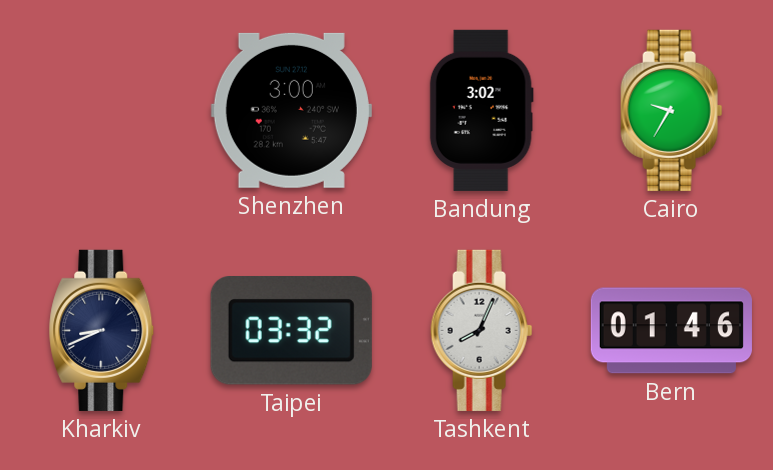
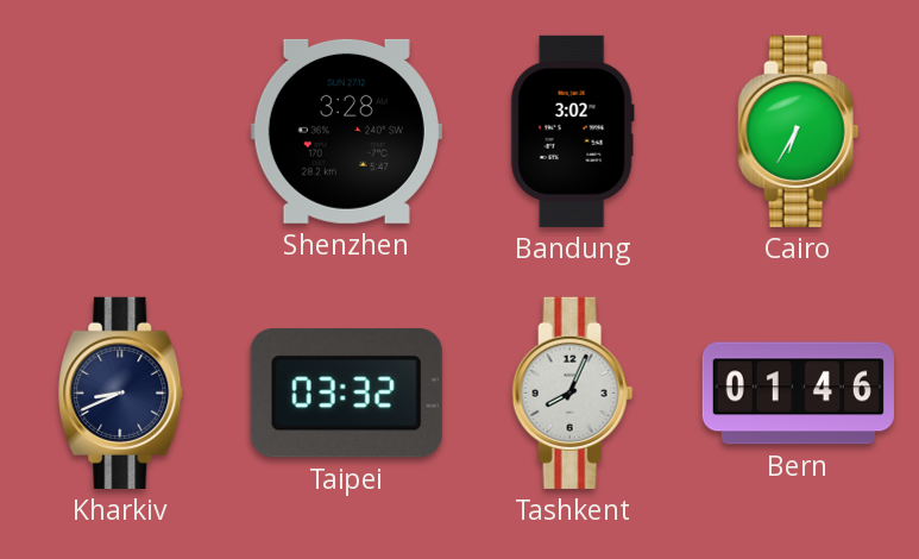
Shenzhen: 3:00 -> 3:28
Cairo: 9:35 -> 6:35
